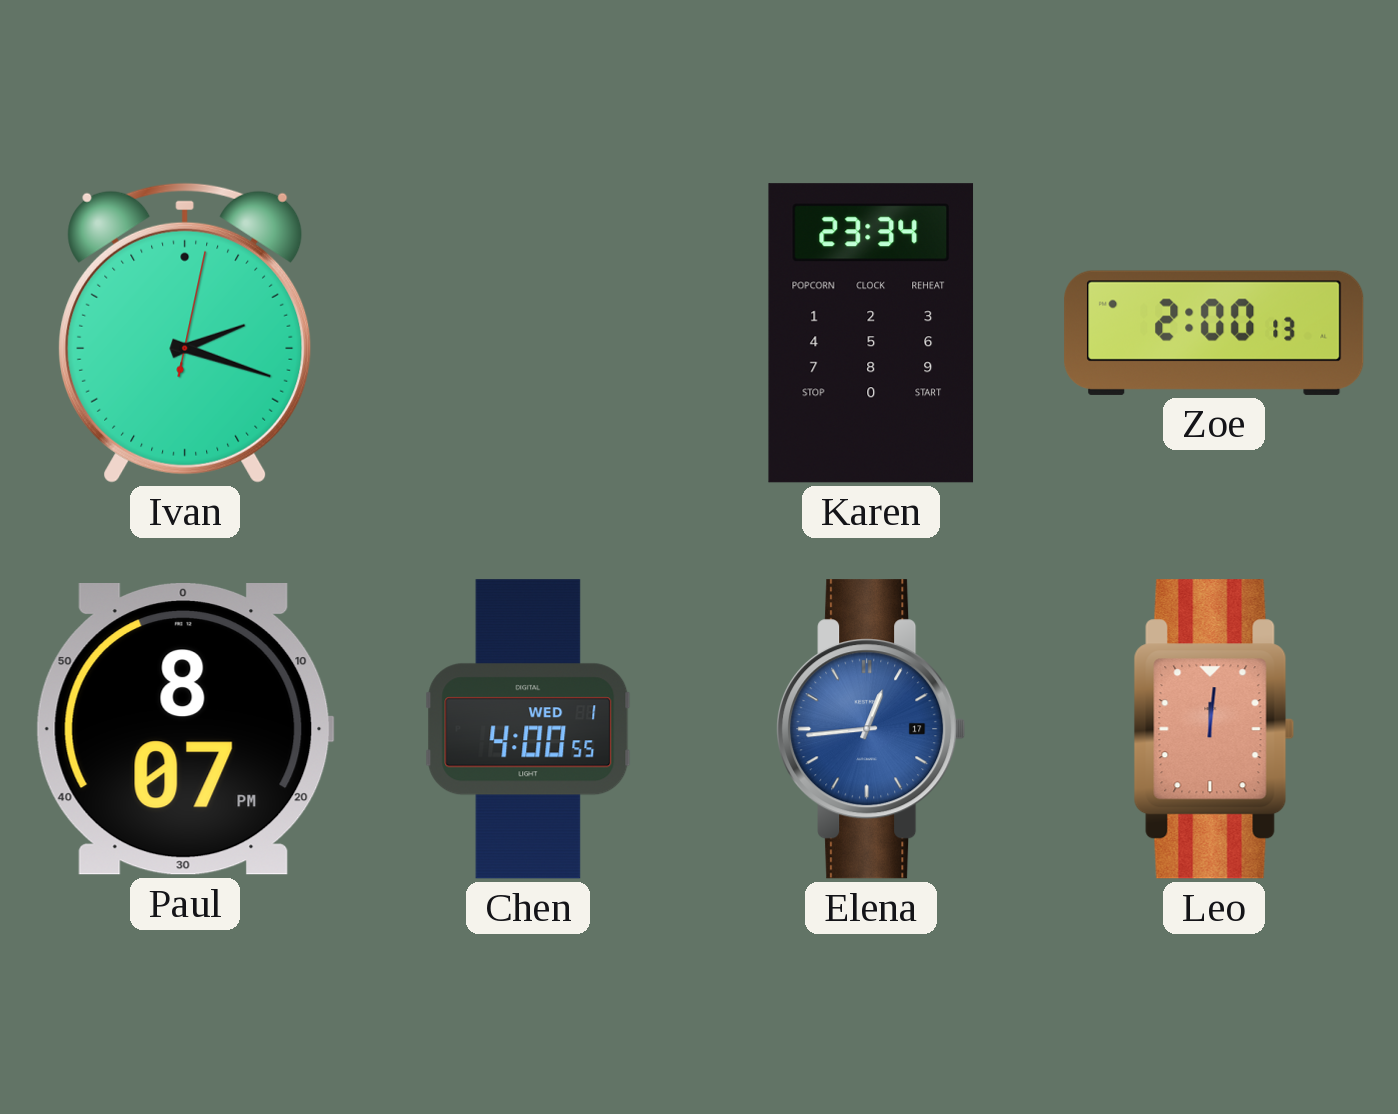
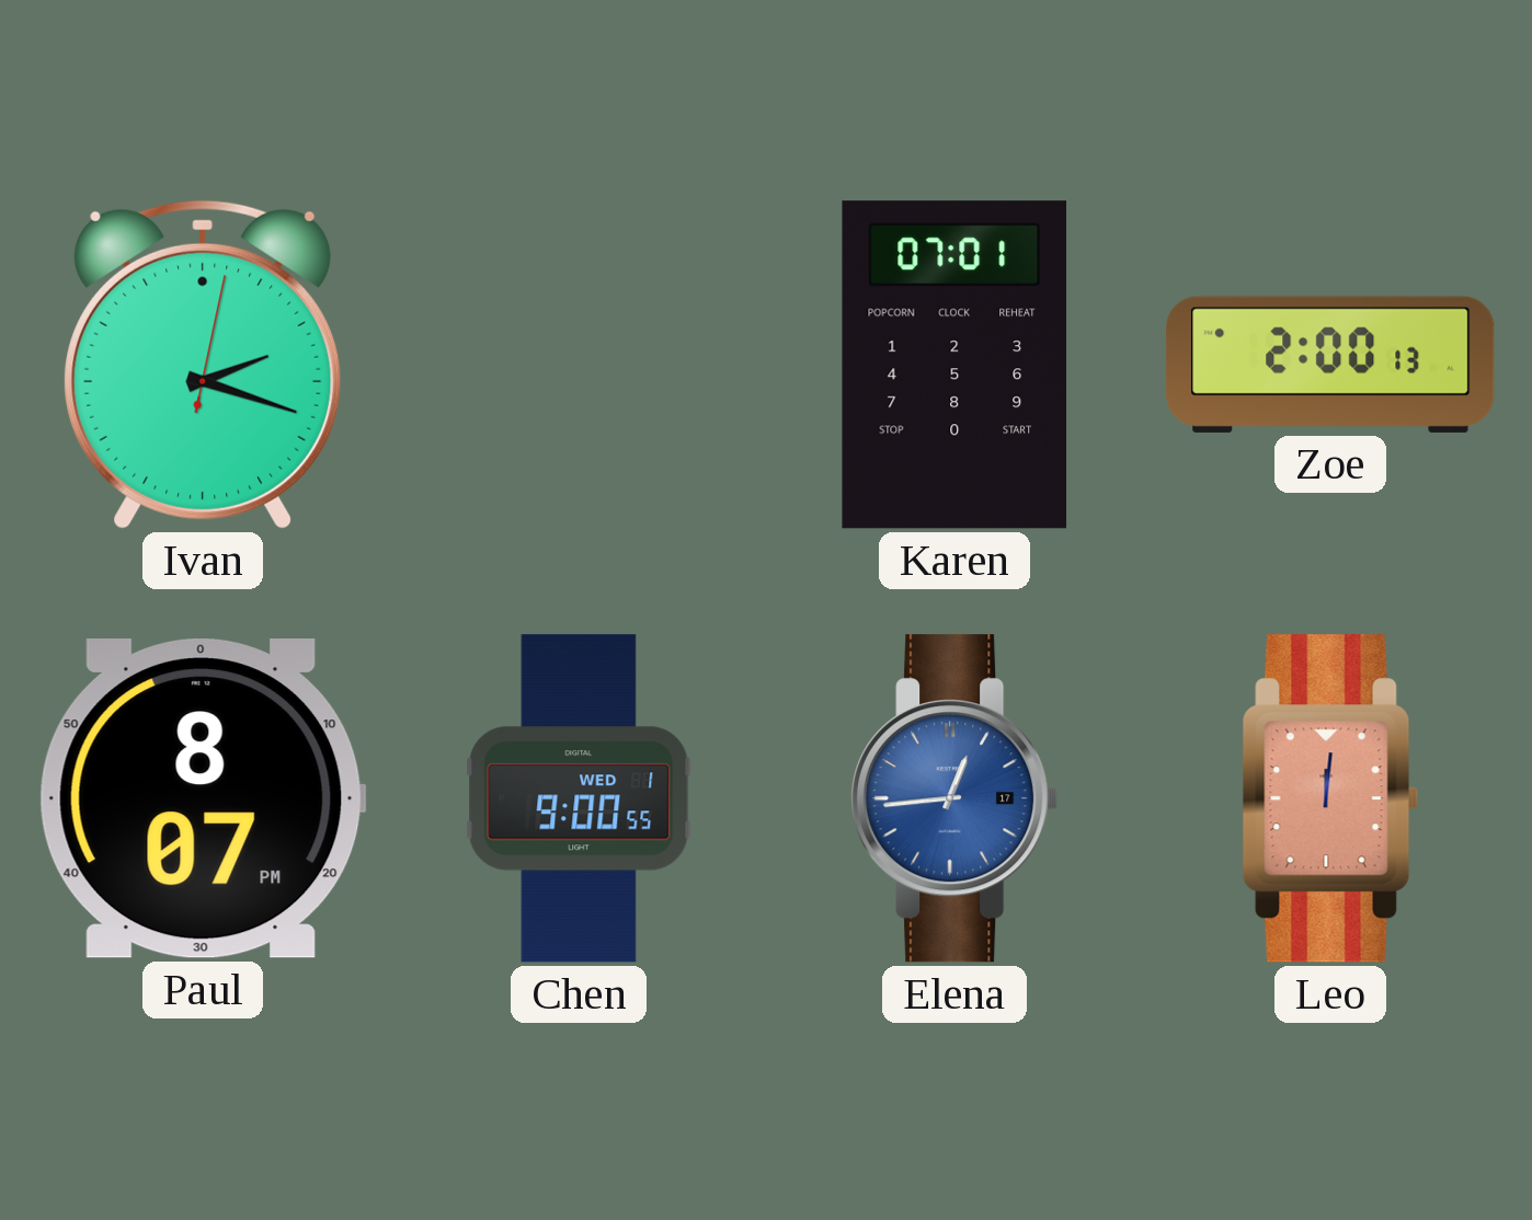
Karen: 23:34 -> 07:01
Chen: 4:00 -> 9:00
